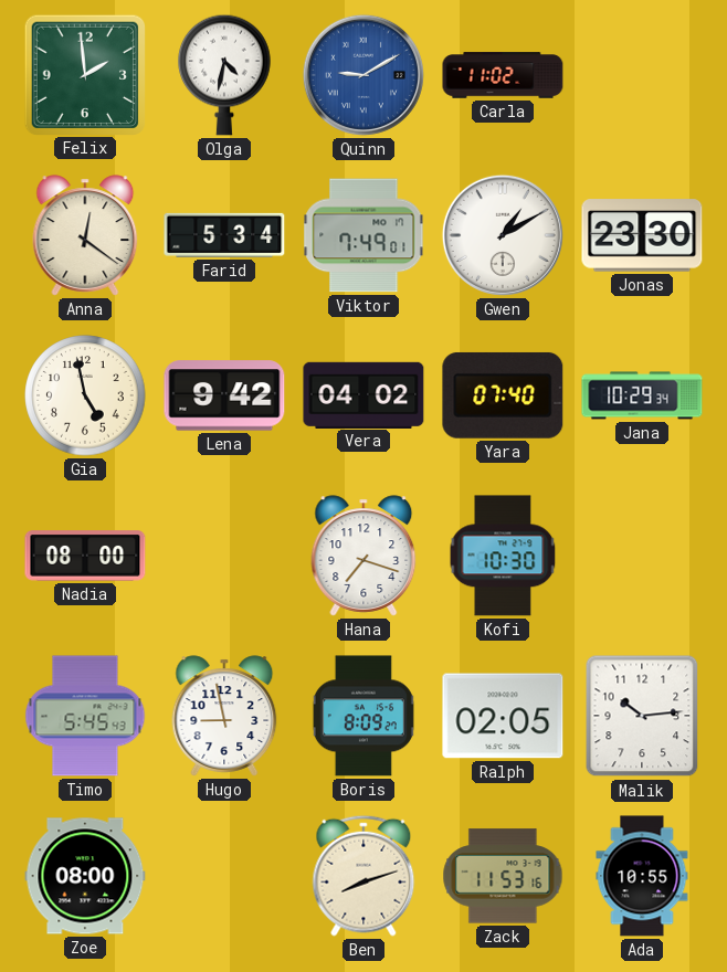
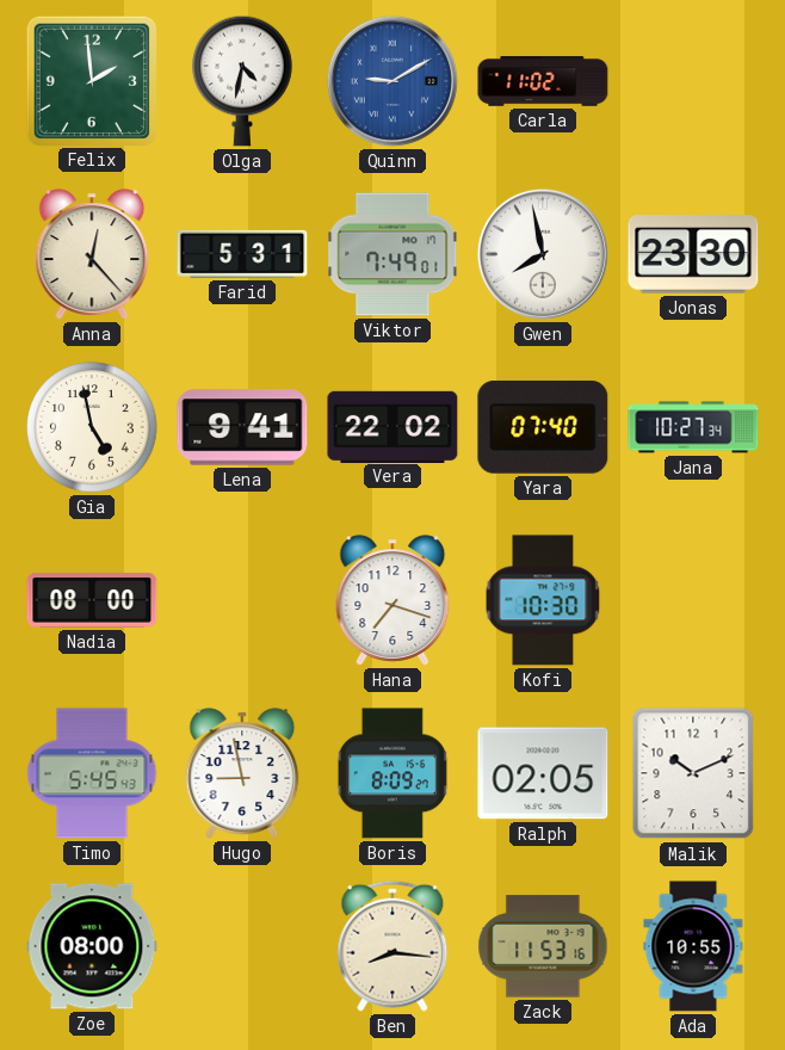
Anna: 12:21 -> 12:23
Farid: 5:34 -> 5:31
Gwen: 1:10 -> 7:58
Lena: 9:42 -> 9:41
Vera: 04:02 -> 22:02
Jana: 10:29 -> 10:27
Malik: 10:14 -> 10:11
Ben: 8:12 -> 8:16
